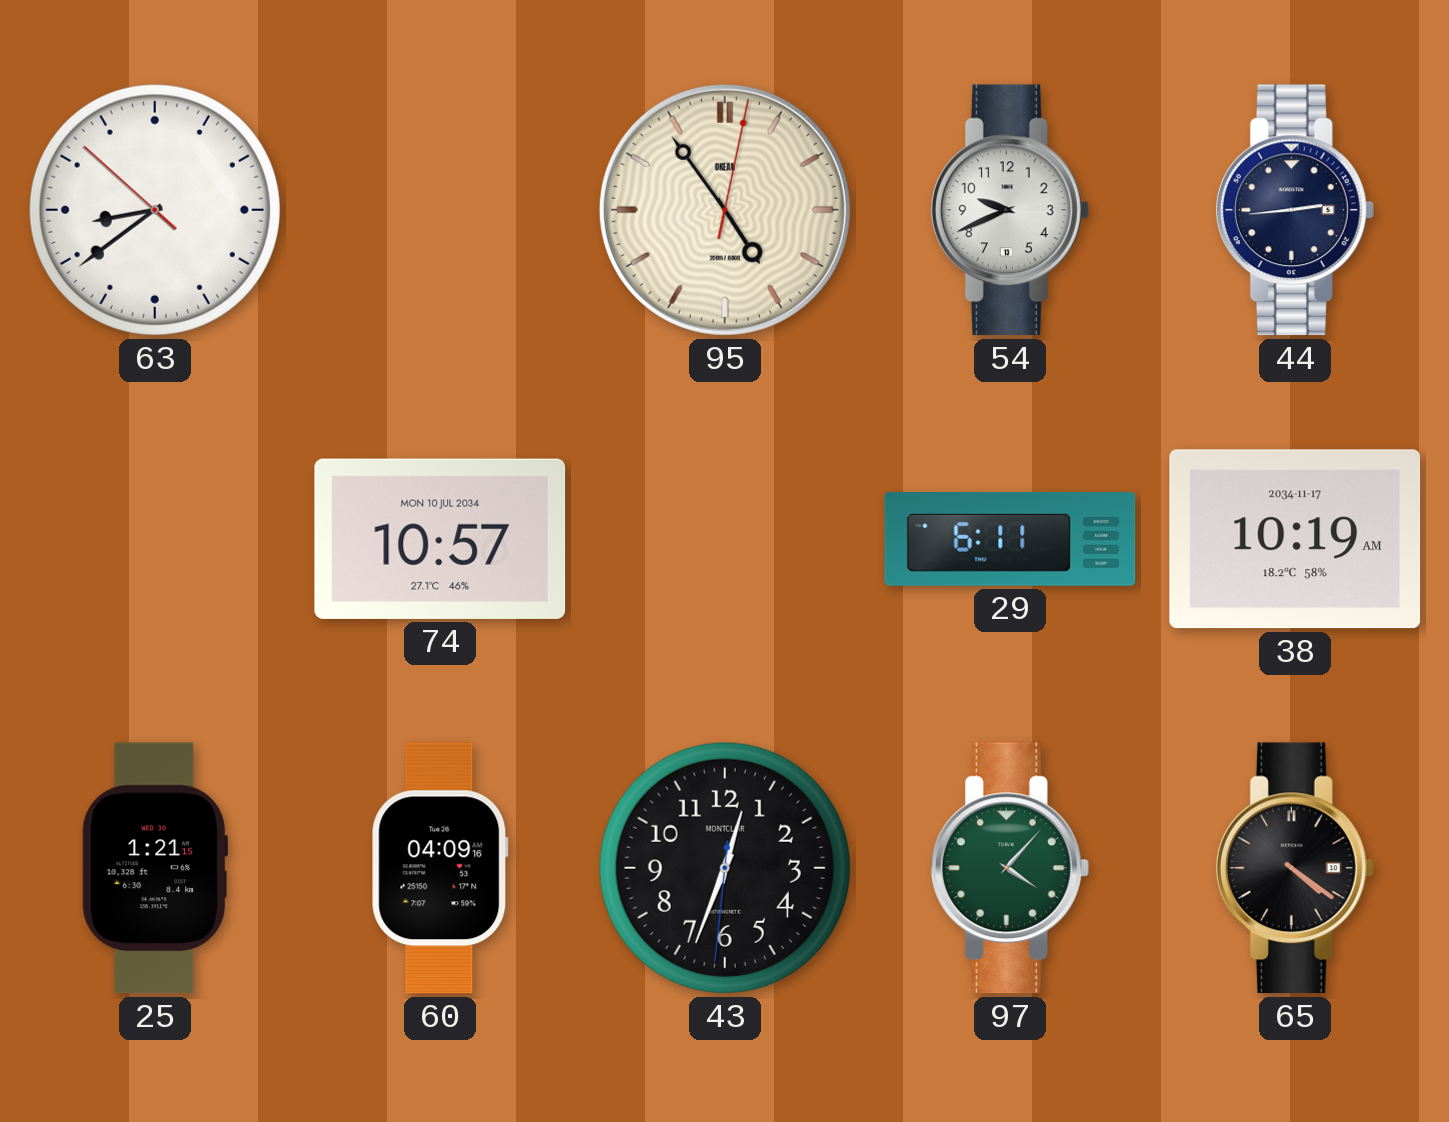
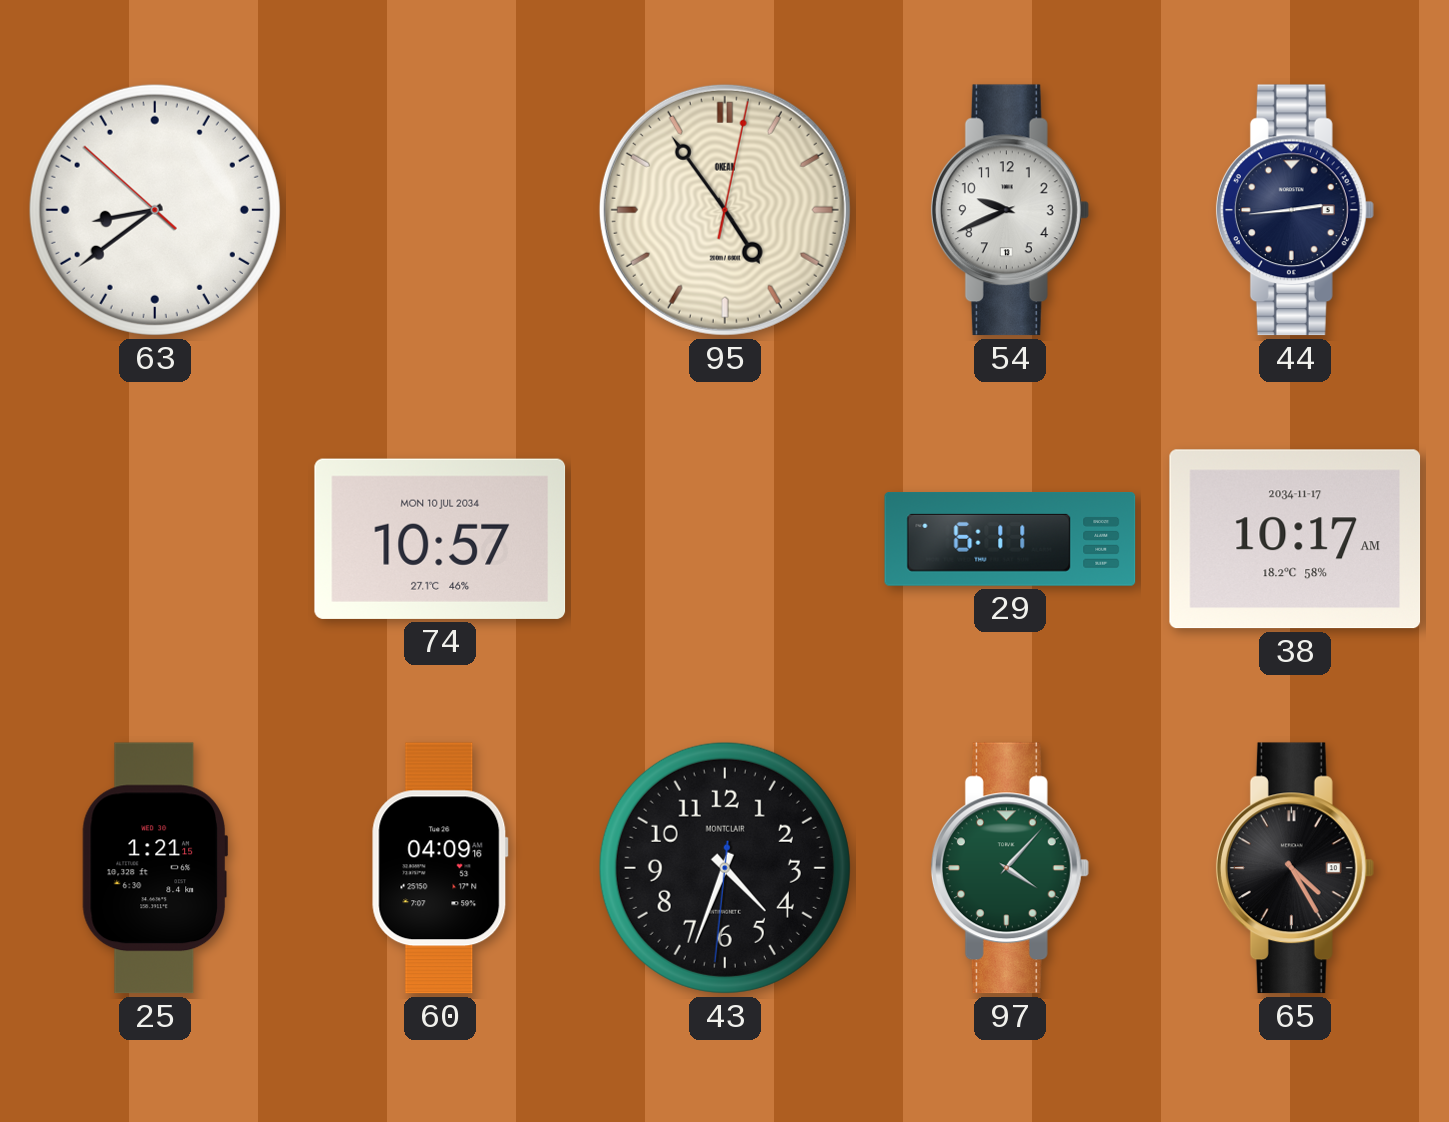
38: 10:19 -> 10:17
43: 12:33 -> 4:33
65: 4:21 -> 4:25
